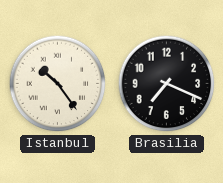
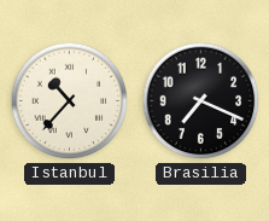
Istanbul: 10:24 -> 10:37
